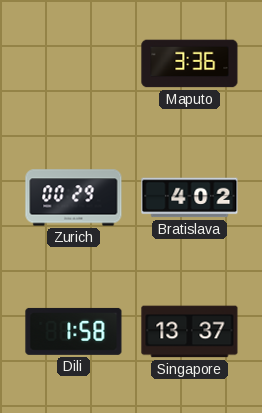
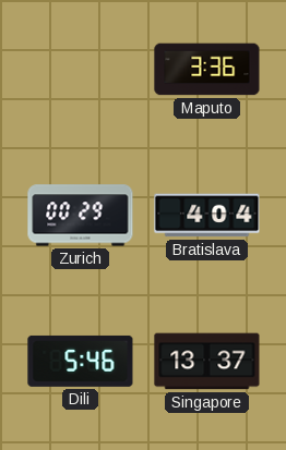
Bratislava: 4:02 -> 4:04
Dili: 1:58 -> 5:46
